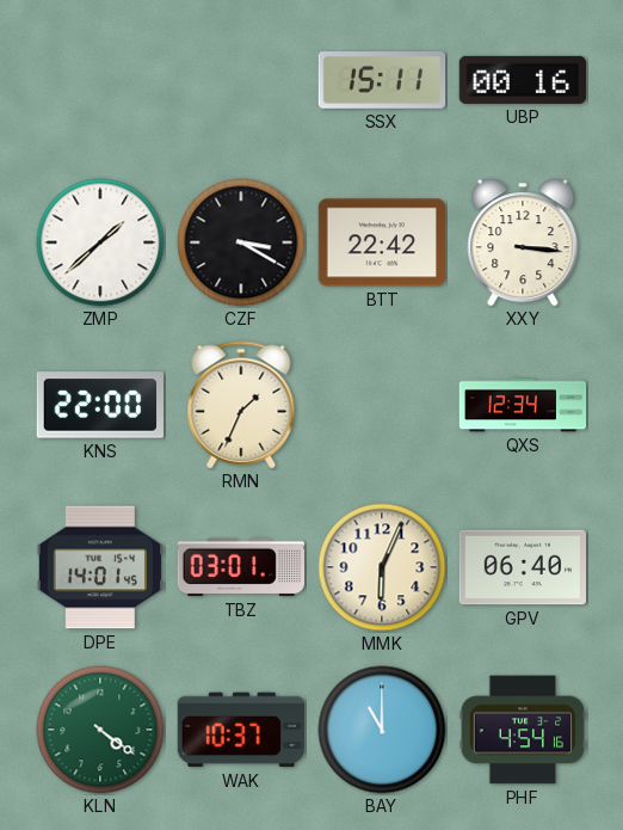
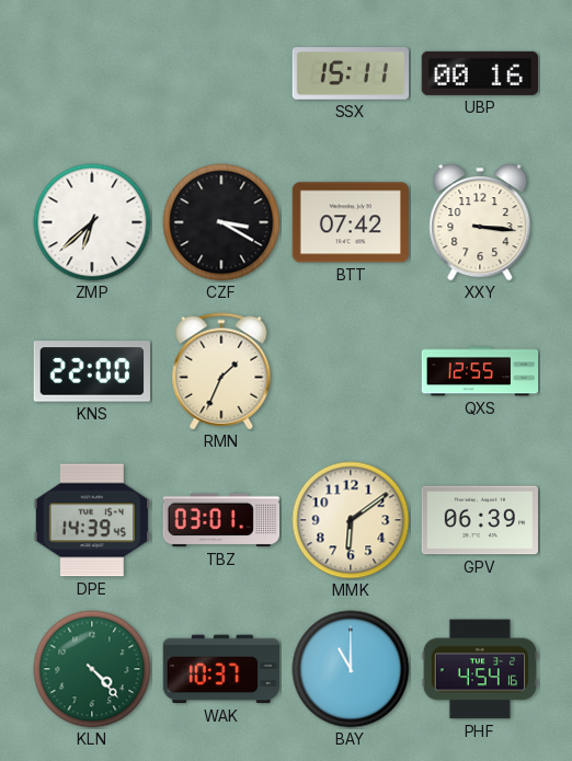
ZMP: 1:38 -> 6:38
BTT: 22:42 -> 07:42
QXS: 12:34 -> 12:55
DPE: 14:01 -> 14:39
MMK: 6:04 -> 6:09
GPV: 06:40 -> 06:39
KLN: 4:21 -> 4:23
